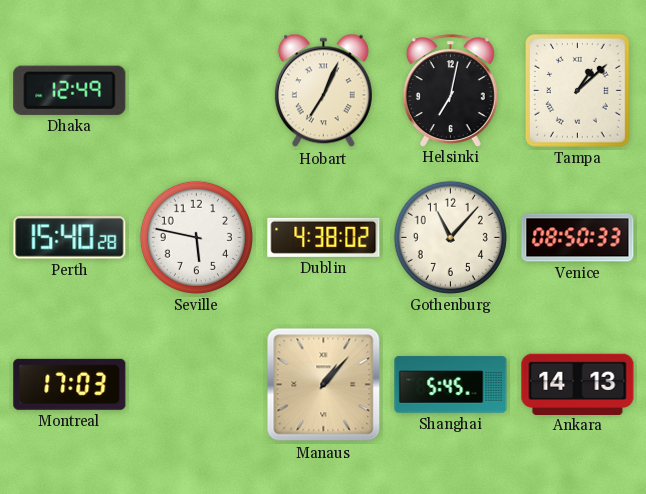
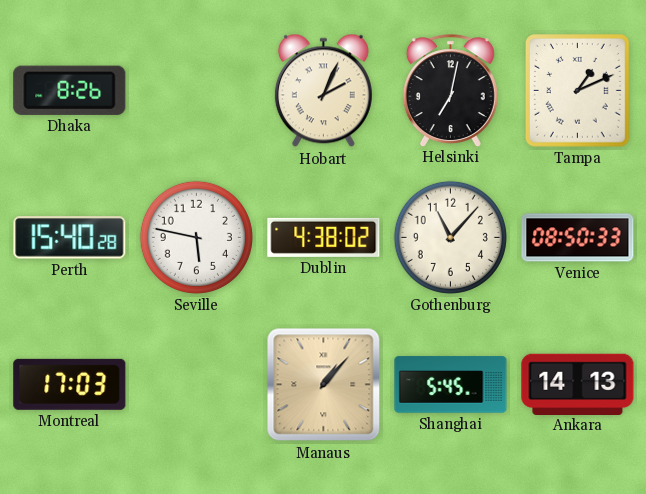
Dhaka: 12:49 -> 8:26
Hobart: 7:04 -> 2:04
Tampa: 1:08 -> 1:11
